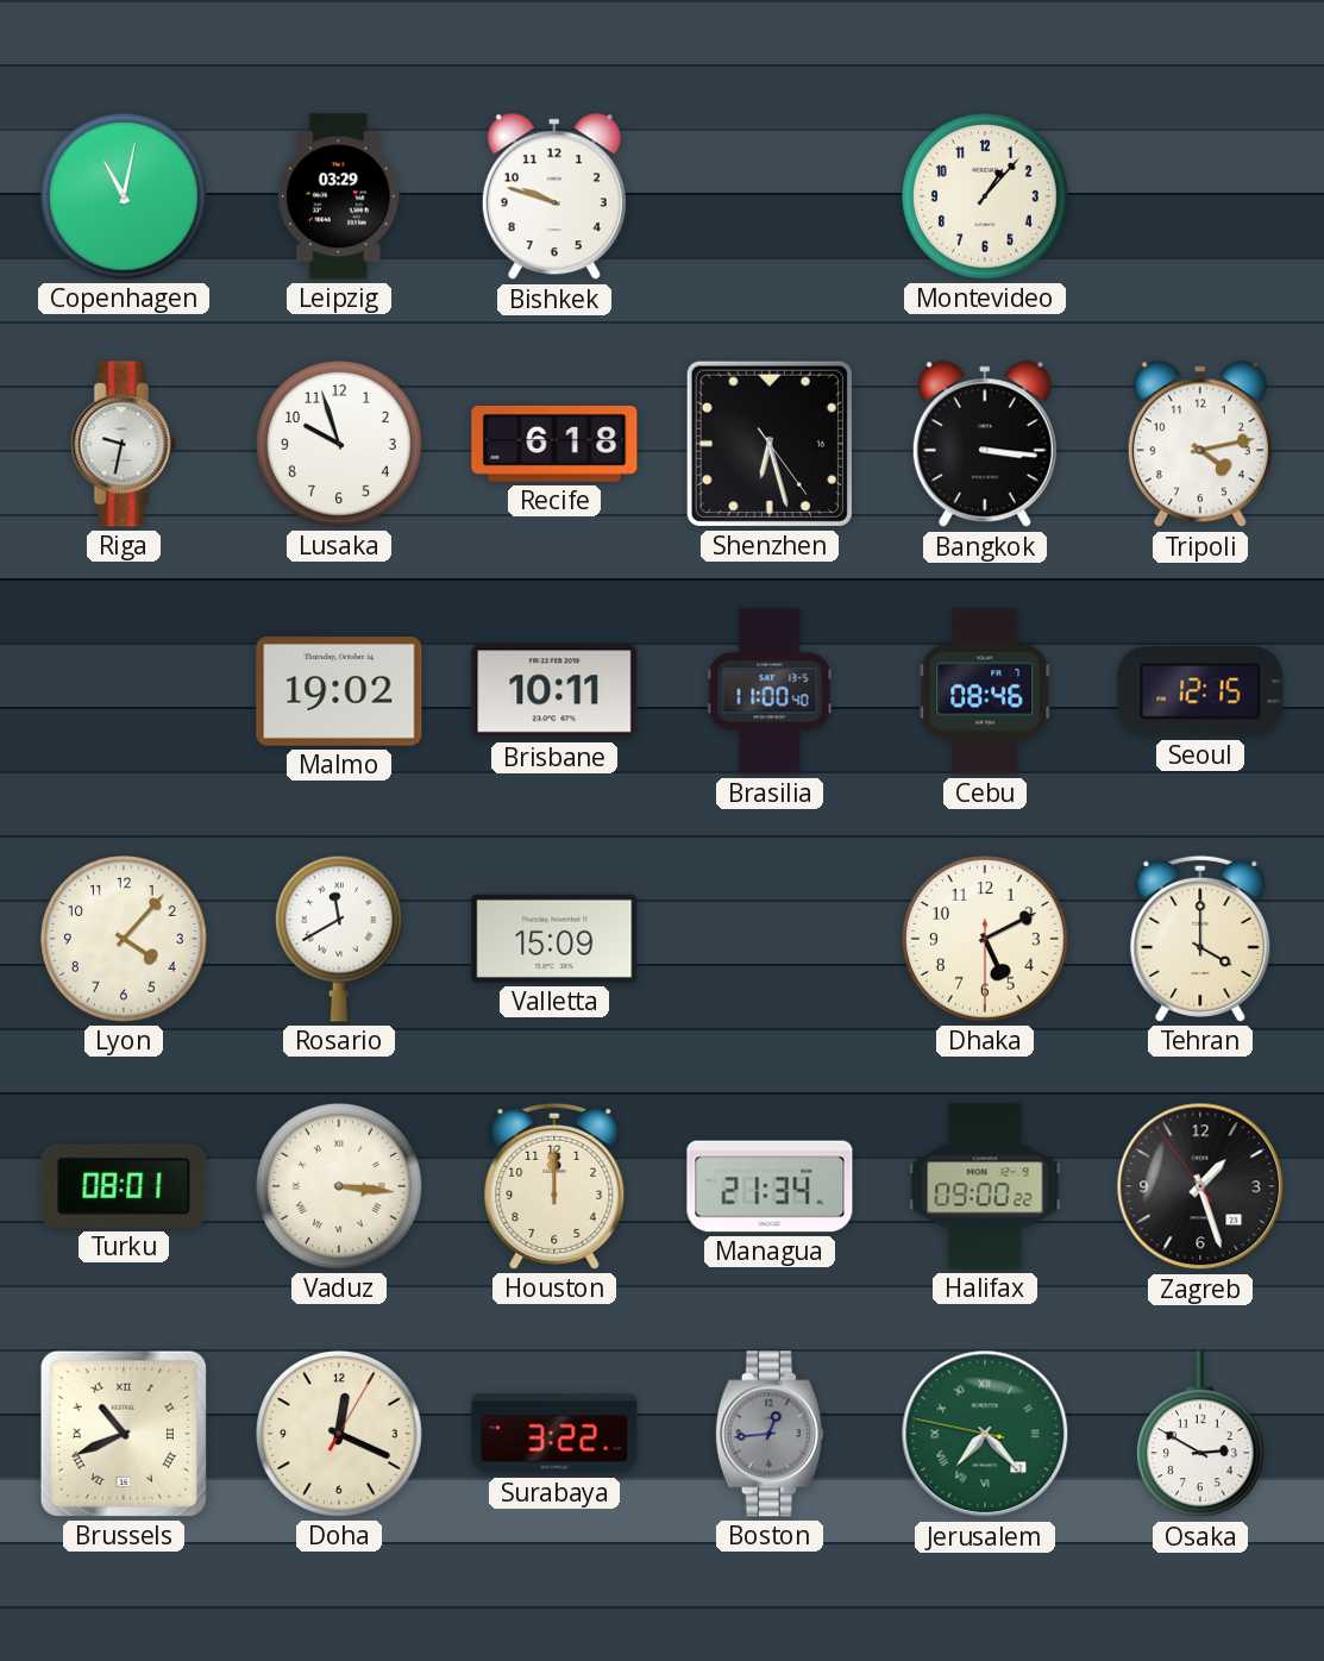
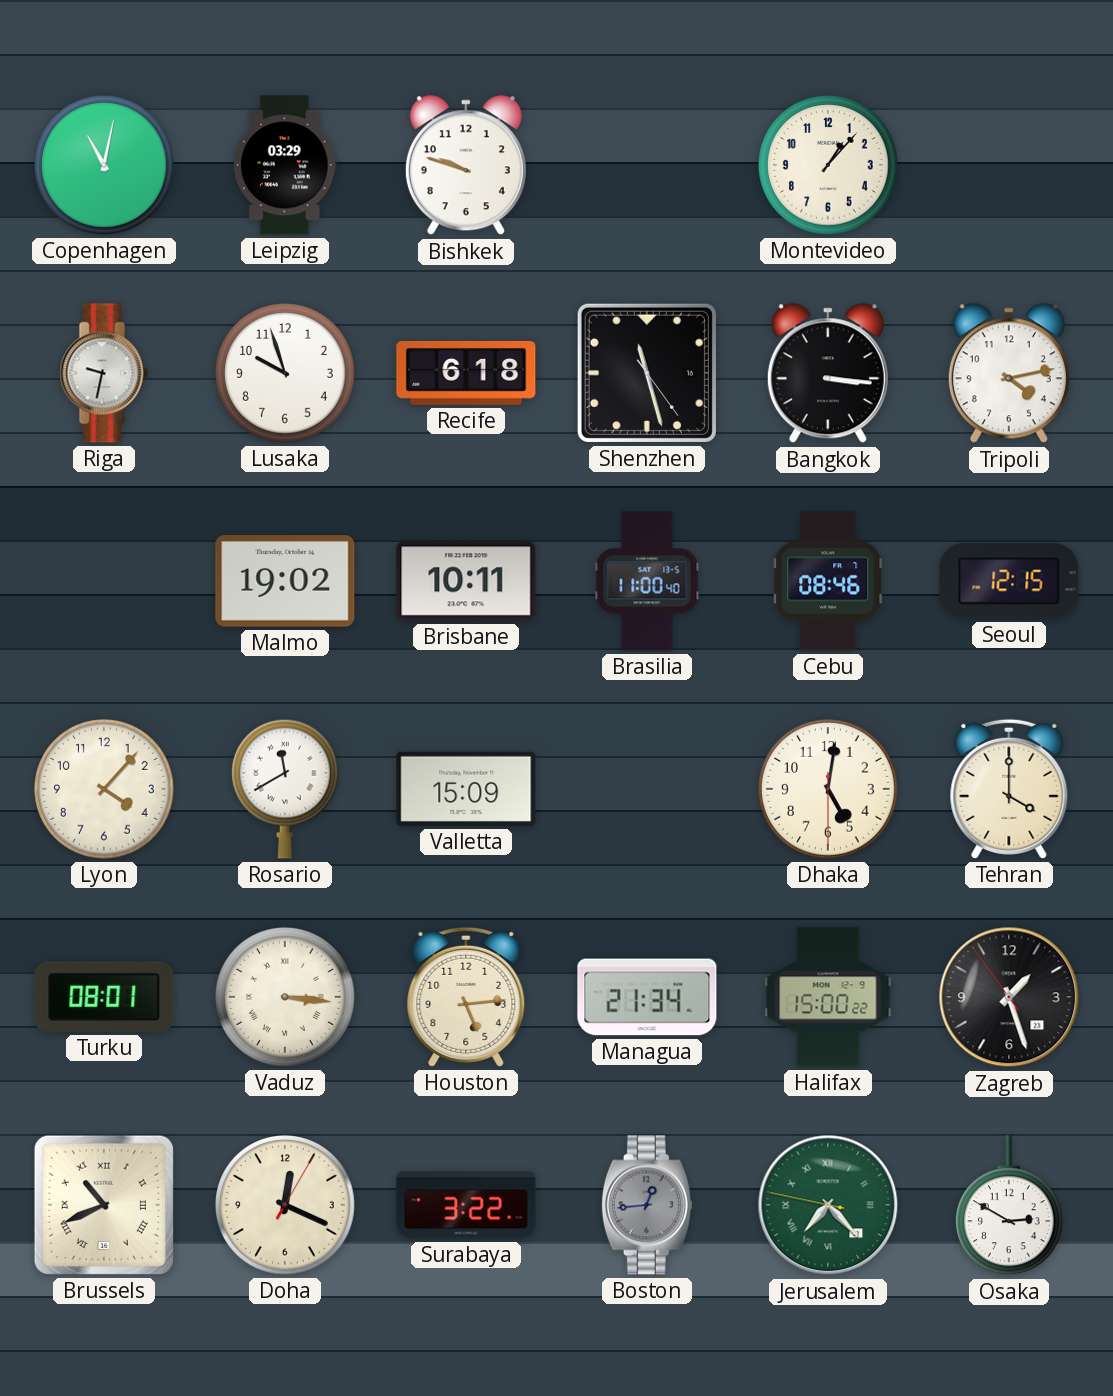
Shenzhen: 6:27 -> 11:27
Dhaka: 5:10 -> 5:01
Houston: 12:00 -> 5:14
Halifax: 09:00 -> 15:00
